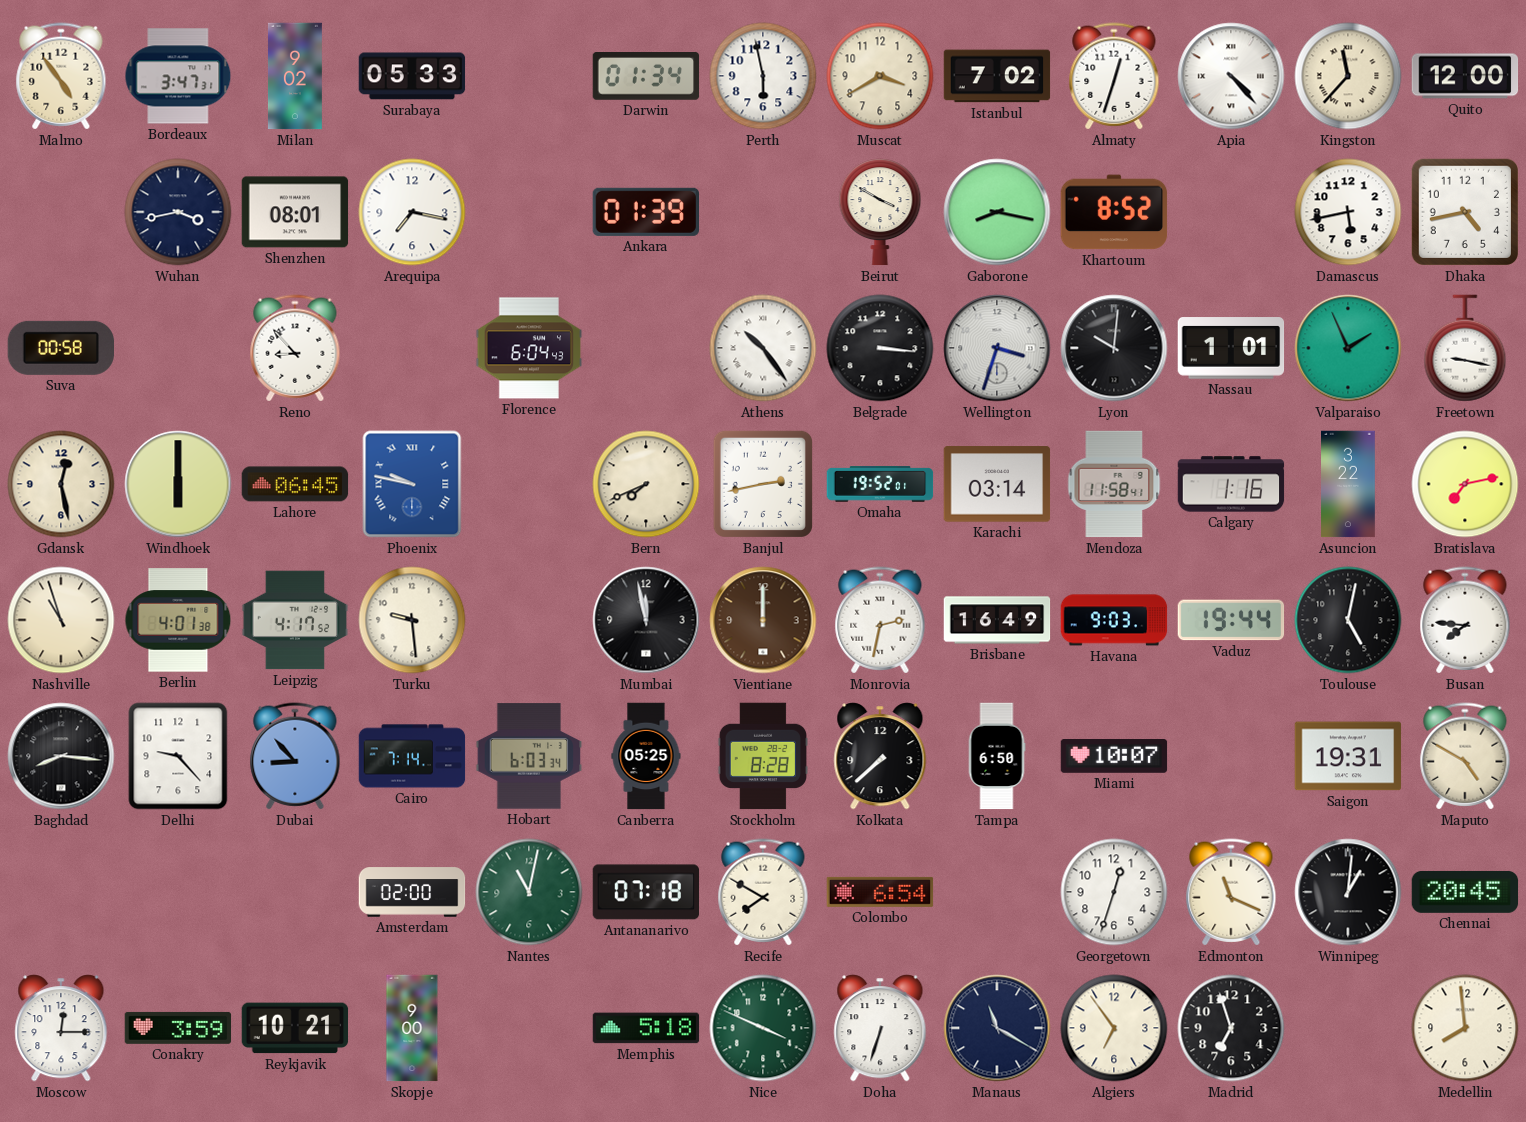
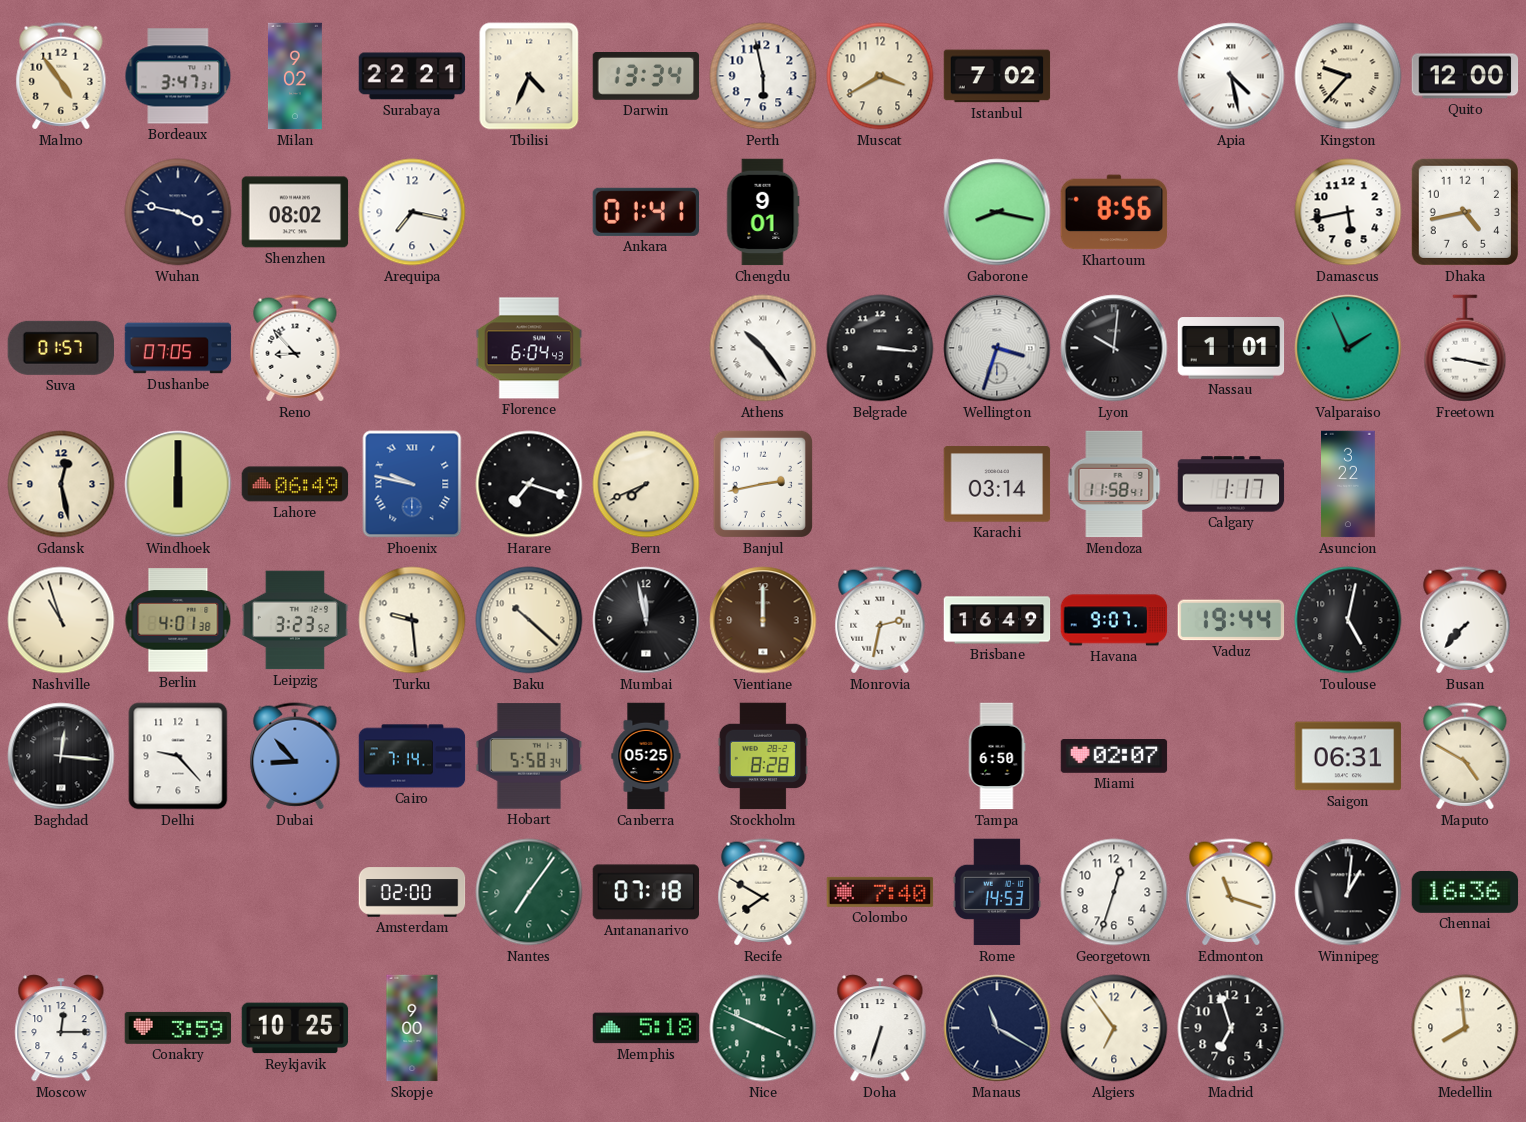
Surabaya: 05:33 -> 22:21
Tbilisi: none -> 4:34
Darwin: 01:34 -> 13:34
Almaty: 12:33 -> none
Apia: 4:23 -> 4:28
Kingston: 11:37 -> 9:37
Wuhan: 3:43 -> 3:47
Shenzhen: 08:01 -> 08:02
Ankara: 01:39 -> 01:41
Chengdu: none -> 9:01
Beirut: 3:50 -> none
Khartoum: 8:52 -> 8:56
Suva: 00:58 -> 01:57
Dushanbe: none -> 07:05
Lahore: 06:45 -> 06:49
Harare: none -> 7:18
Omaha: 19:52 -> none
Calgary: 1:16 -> 1:17
Bratislava: 7:13 -> none
Leipzig: 4:17 -> 3:23
Baku: none -> 10:22
Havana: 9:03 -> 9:07
Busan: 7:46 -> 7:37
Baghdad: 8:16 -> 12:16
Hobart: 6:03 -> 5:58
Kolkata: 7:38 -> none
Miami: 10:07 -> 02:07
Saigon: 19:31 -> 06:31
Nantes: 11:02 -> 7:06
Colombo: 6:54 -> 7:40
Rome: none -> 14:53
Edmonton: 11:19 -> 11:18
Chennai: 20:45 -> 16:36
Reykjavik: 10:21 -> 10:25
